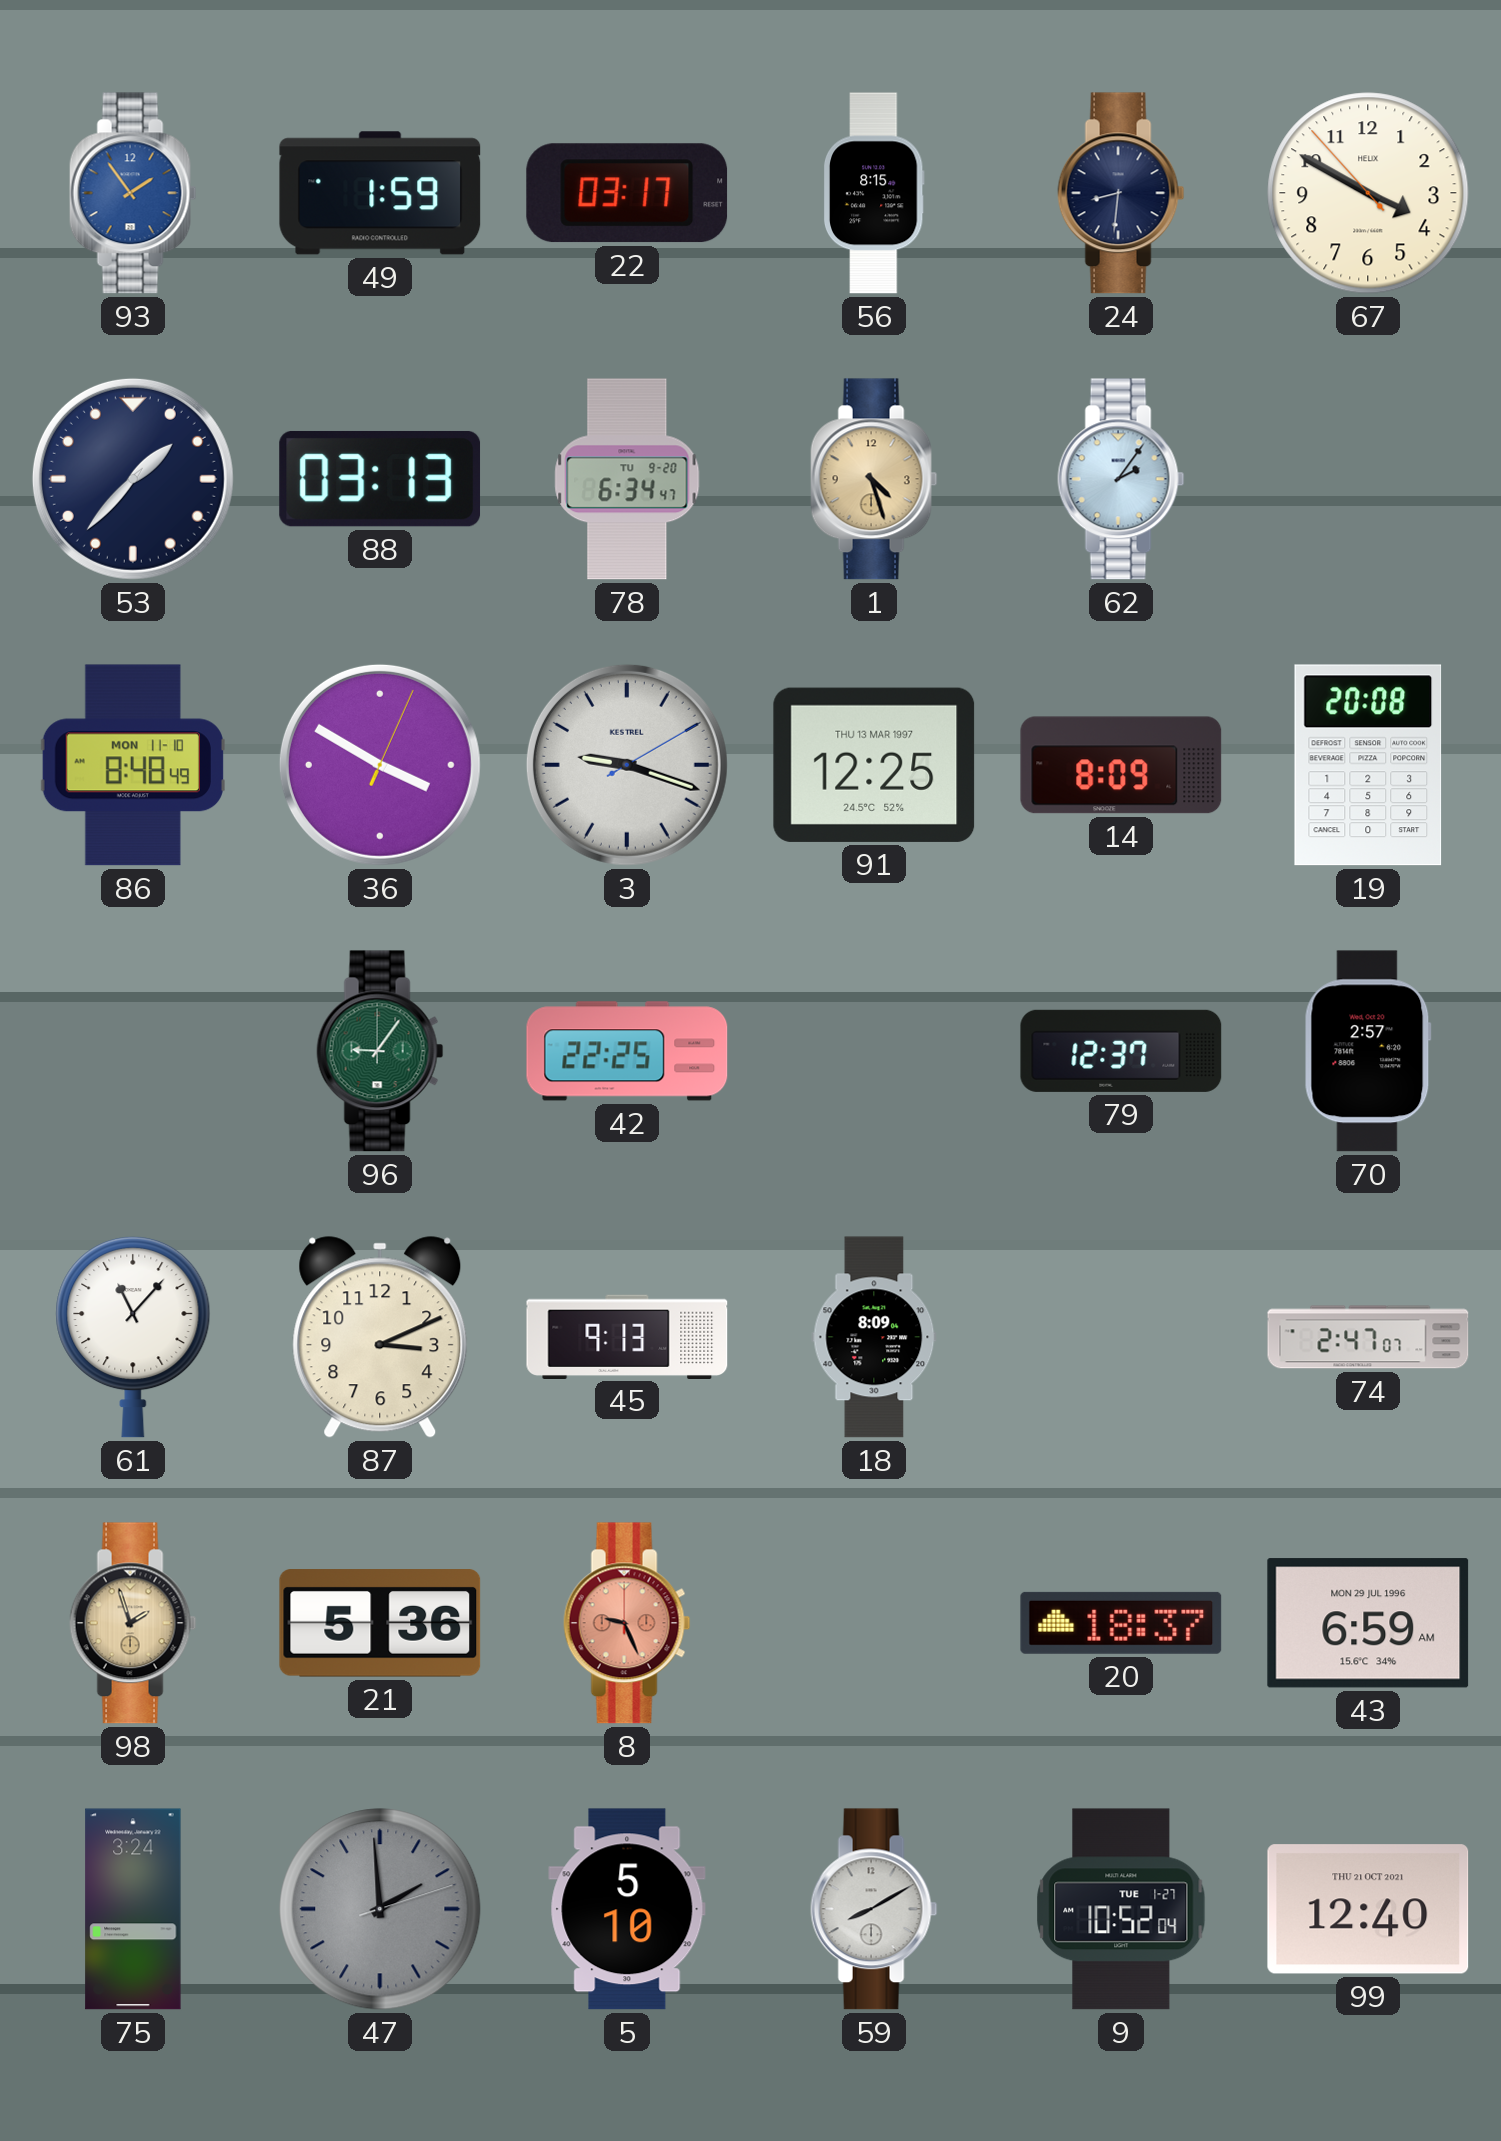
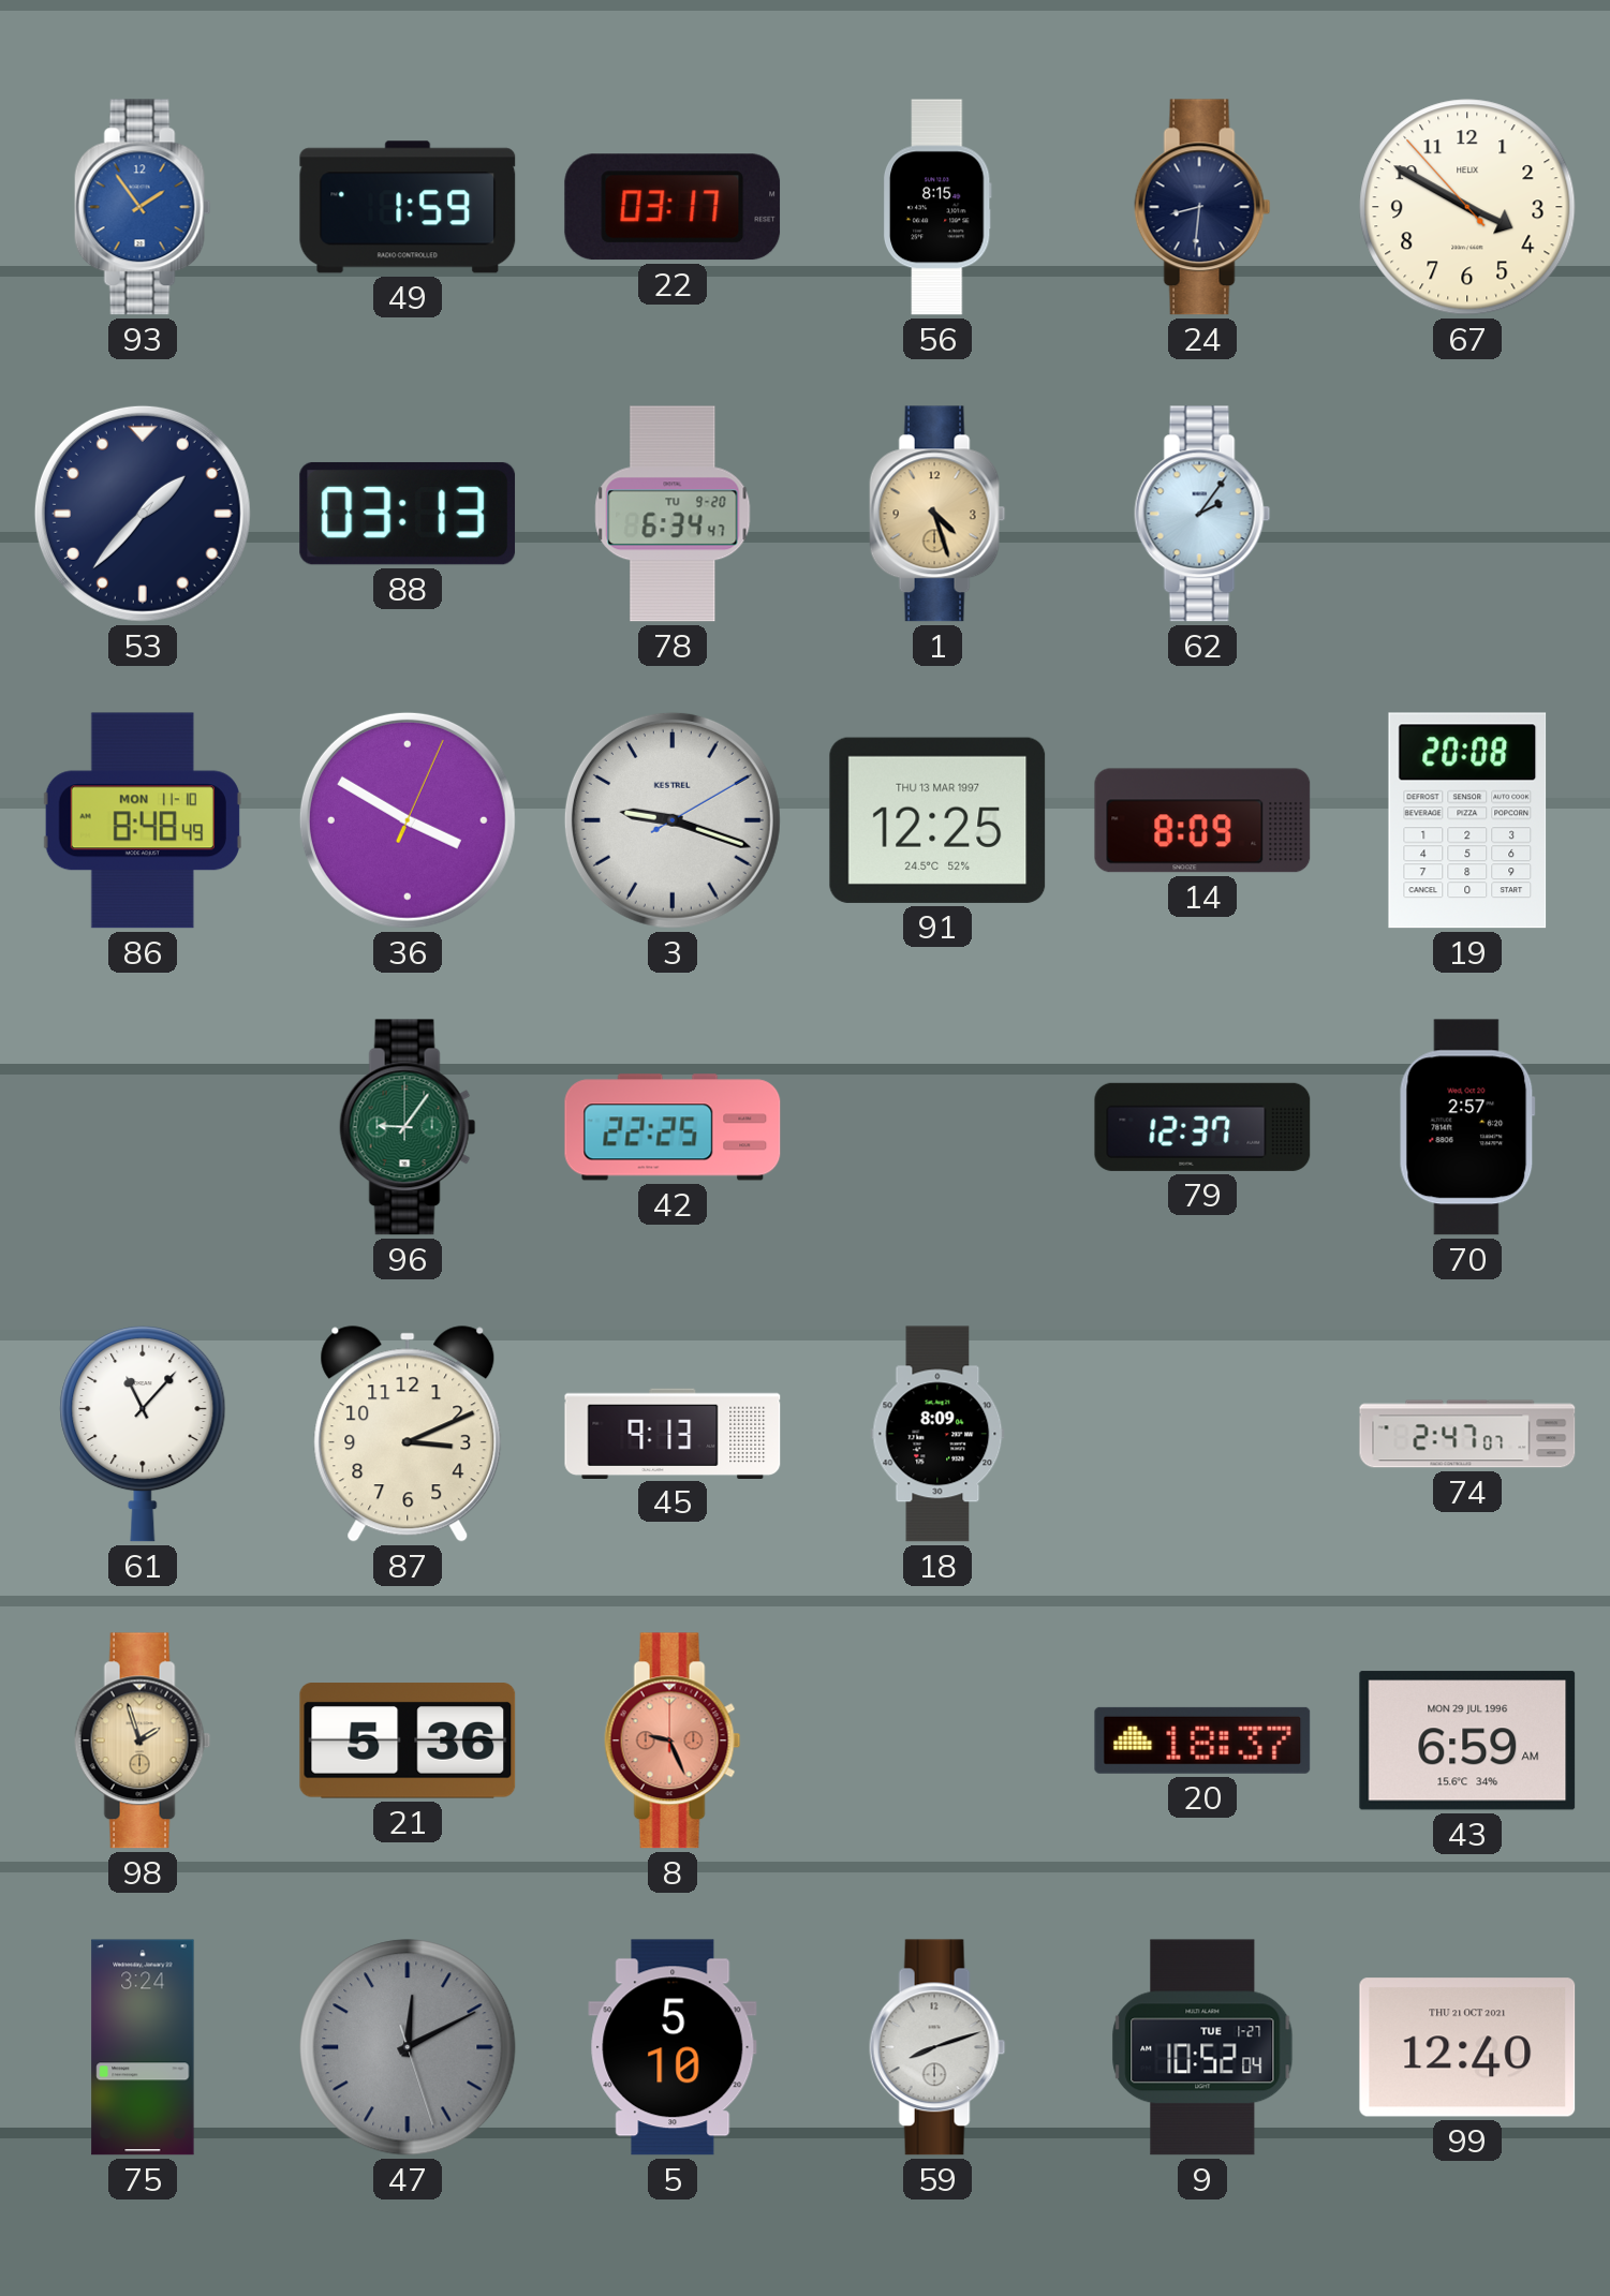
47: 1:59 -> 12:10
59: 8:10 -> 8:12
